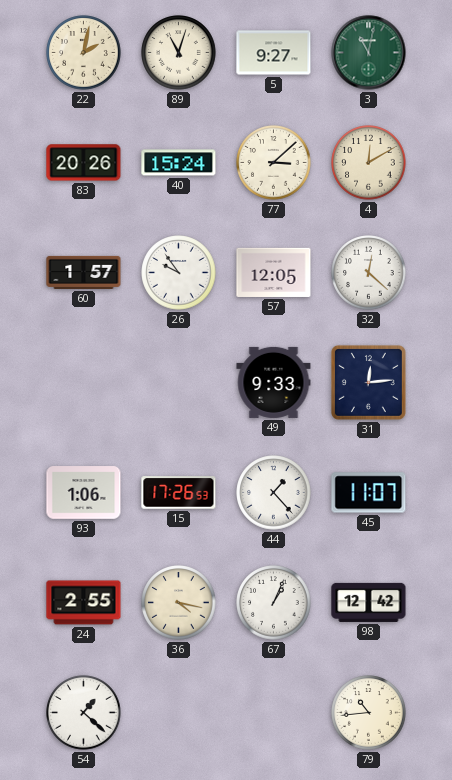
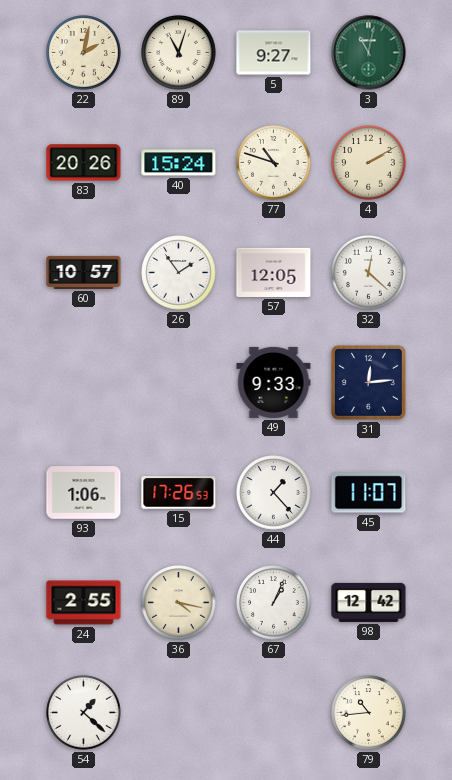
77: 3:08 -> 10:48
4: 12:10 -> 2:10
60: 1:57 -> 10:57
26: 9:54 -> 1:54
